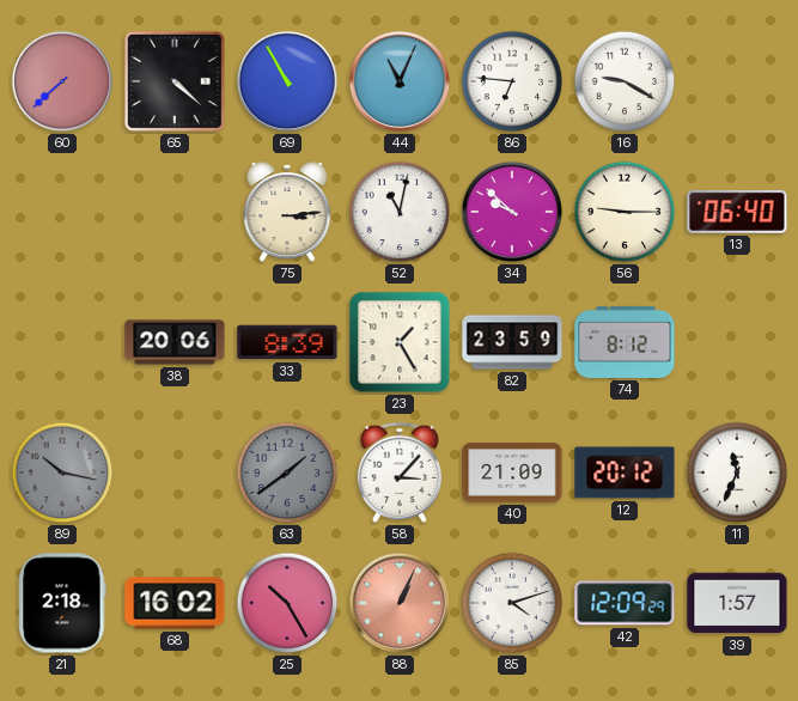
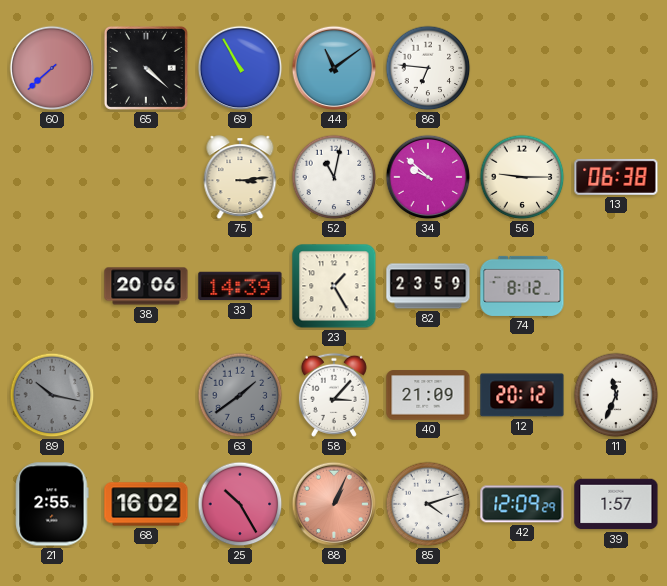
44: 11:04 -> 11:09
16: 9:20 -> none
13: 06:40 -> 06:38
33: 8:39 -> 14:39
21: 2:18 -> 2:55
